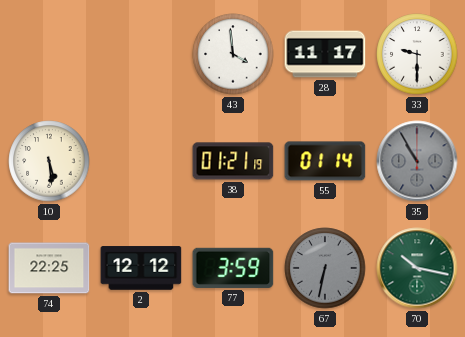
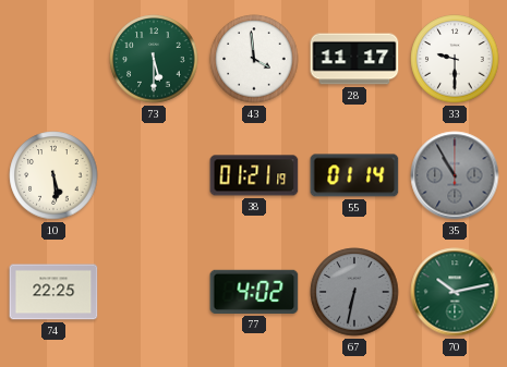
73: none -> 5:30
2: 12:12 -> none
77: 3:59 -> 4:02
70: 10:17 -> 10:13
